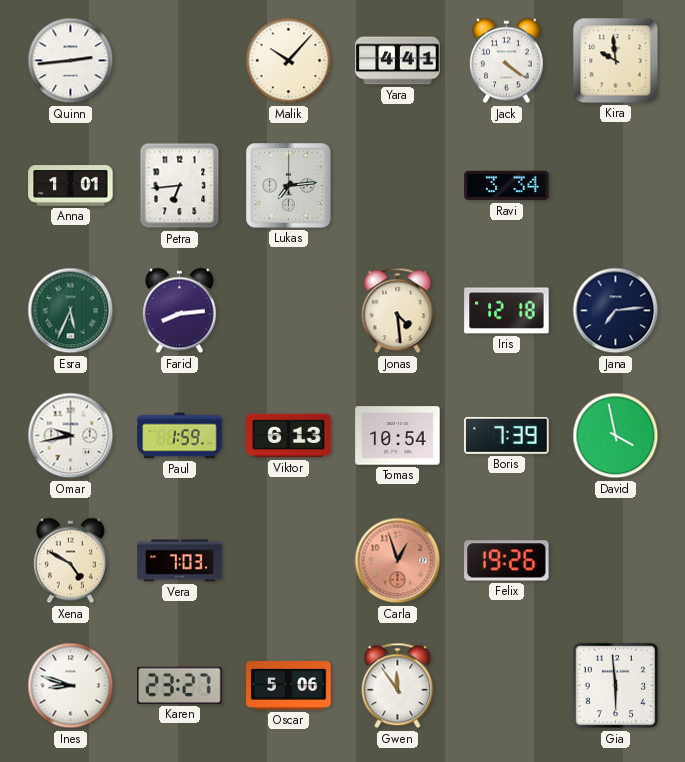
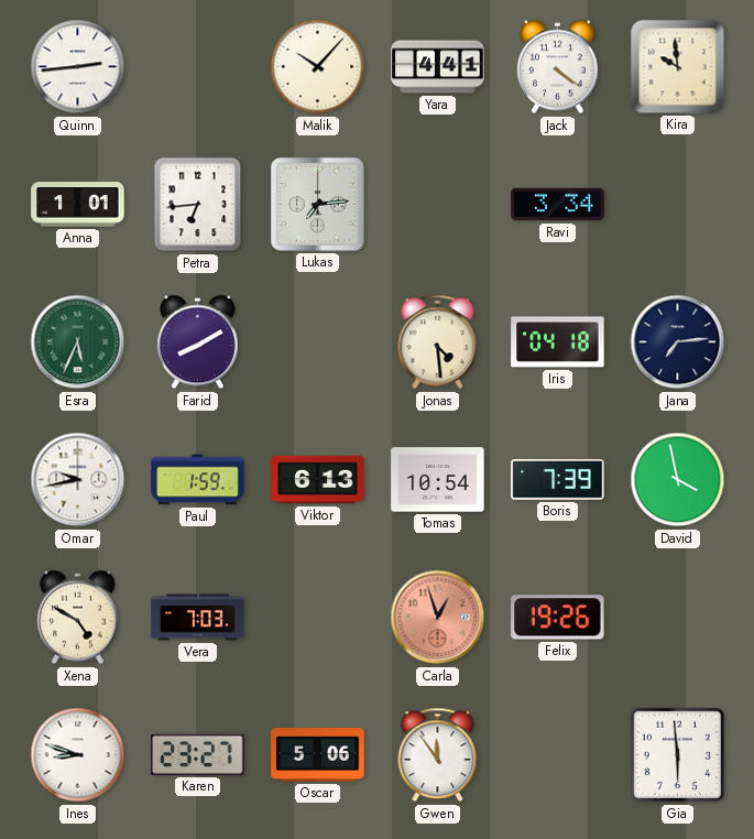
Farid: 8:14 -> 8:10
Iris: 12:18 -> 04:18
